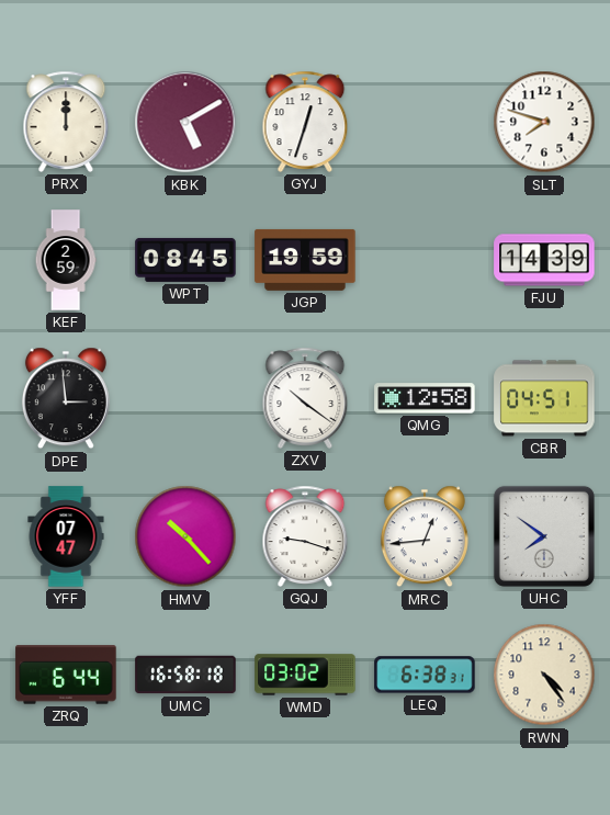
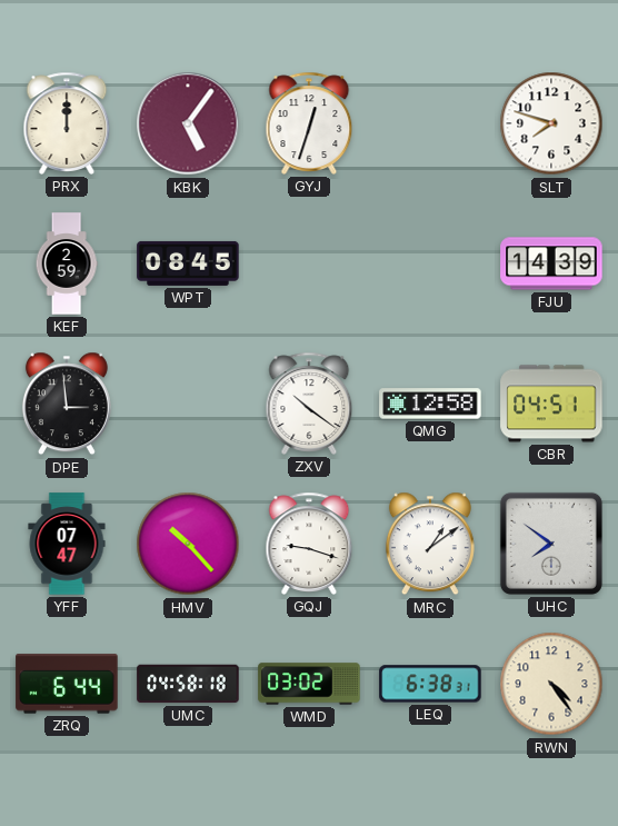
KBK: 5:10 -> 5:06
JGP: 19:59 -> none
MRC: 12:44 -> 1:09
UMC: 16:58 -> 04:58
